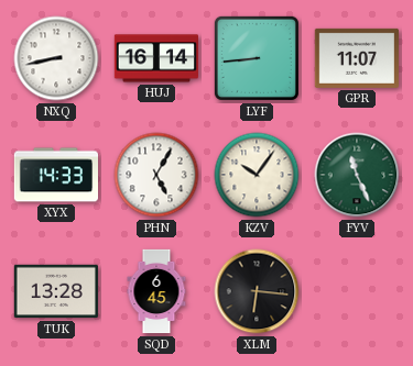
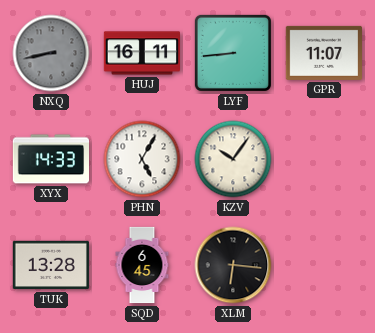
NXQ dial: white -> grey
HUJ: 16:14 -> 16:11
FYV: 11:26 -> none
